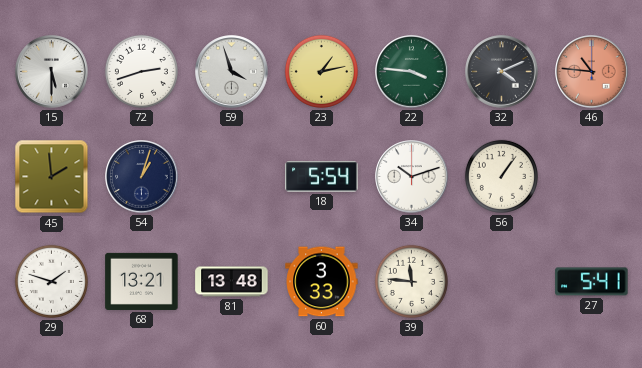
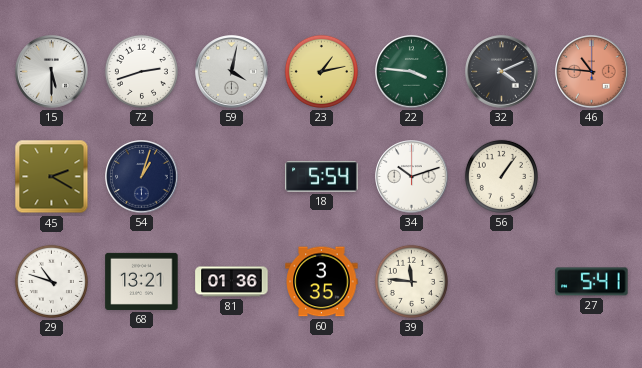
59: 3:57 -> 4:02
45: 1:59 -> 2:20
29: 1:48 -> 10:48
81: 13:48 -> 01:36
60: 3:33 -> 3:35
